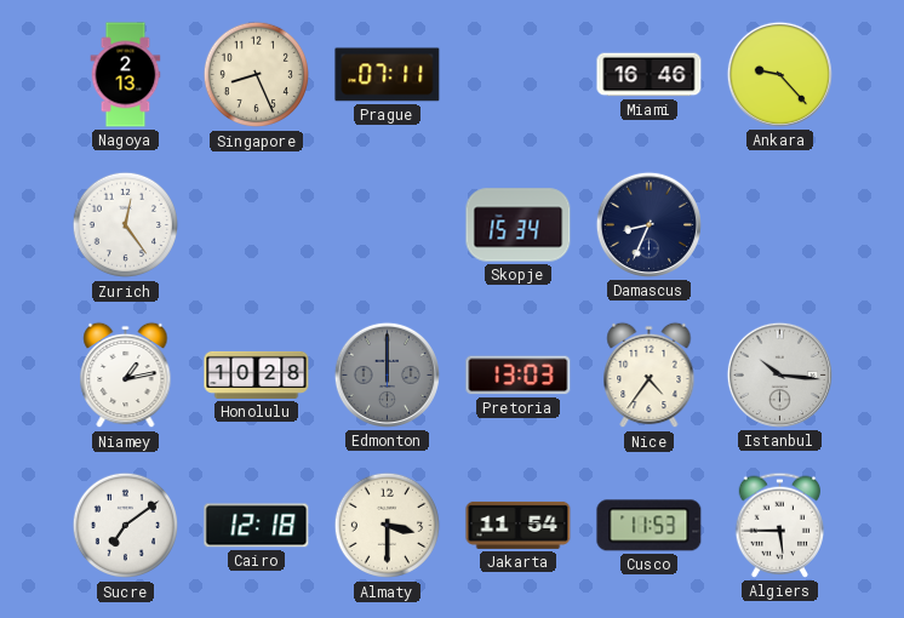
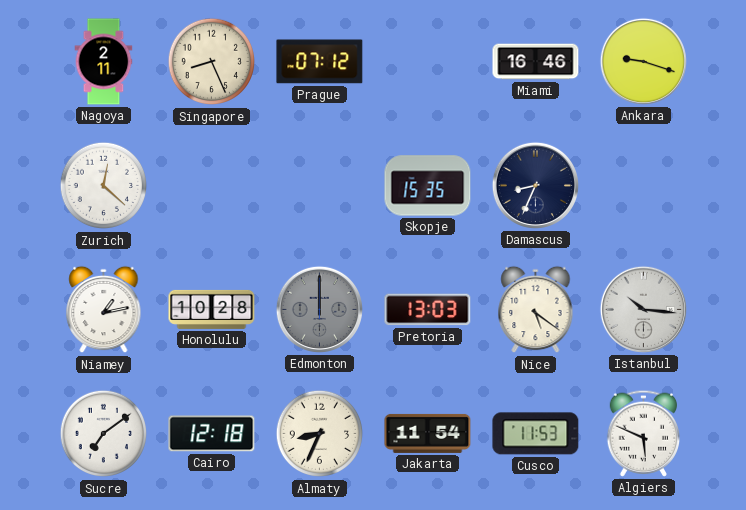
Nagoya: 2:13 -> 2:11
Prague: 07:11 -> 07:12
Ankara: 9:23 -> 9:18
Zurich: 12:24 -> 12:22
Skopje: 15:34 -> 15:35
Nice: 4:36 -> 5:21
Almaty: 3:30 -> 8:34
Algiers: 5:45 -> 5:49
